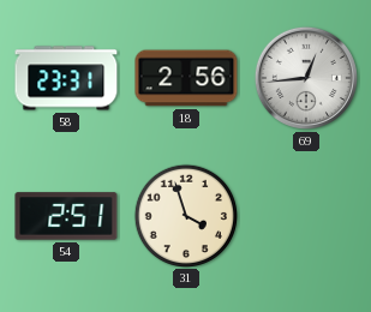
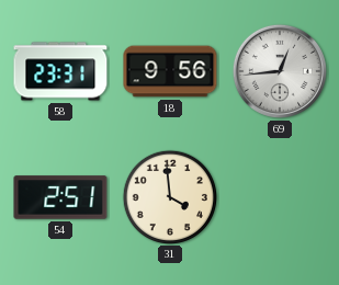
18: 2:56 -> 9:56
31: 3:57 -> 3:59
